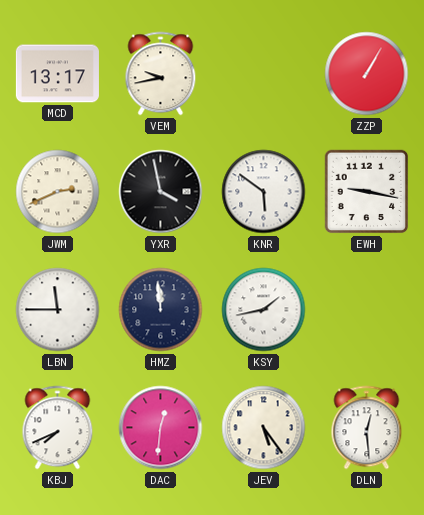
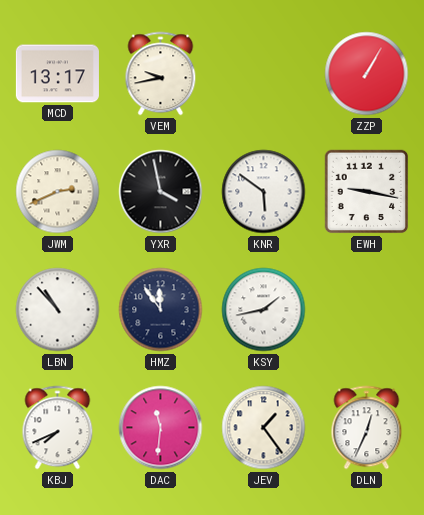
LBN: 11:45 -> 10:53
HMZ: 11:59 -> 11:54
DAC: 12:31 -> 11:31
JEV: 5:24 -> 1:24
DLN: 12:29 -> 12:34
